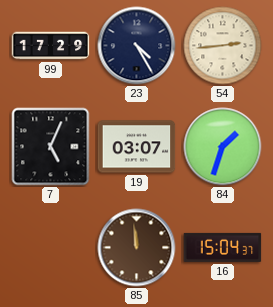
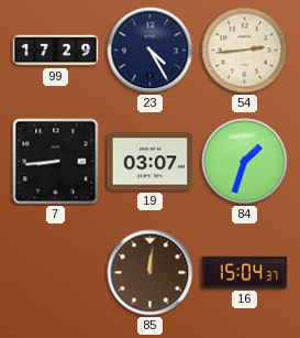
7: 5:04 -> 8:44
85: 11:59 -> 12:01
